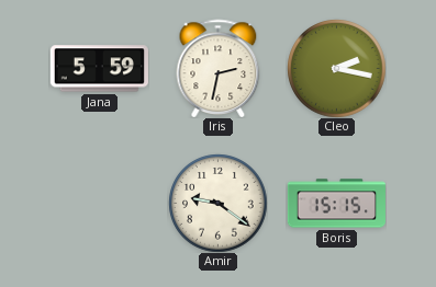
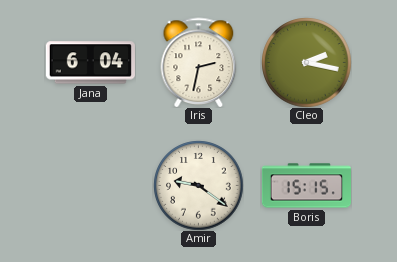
Jana: 5:59 -> 6:04
